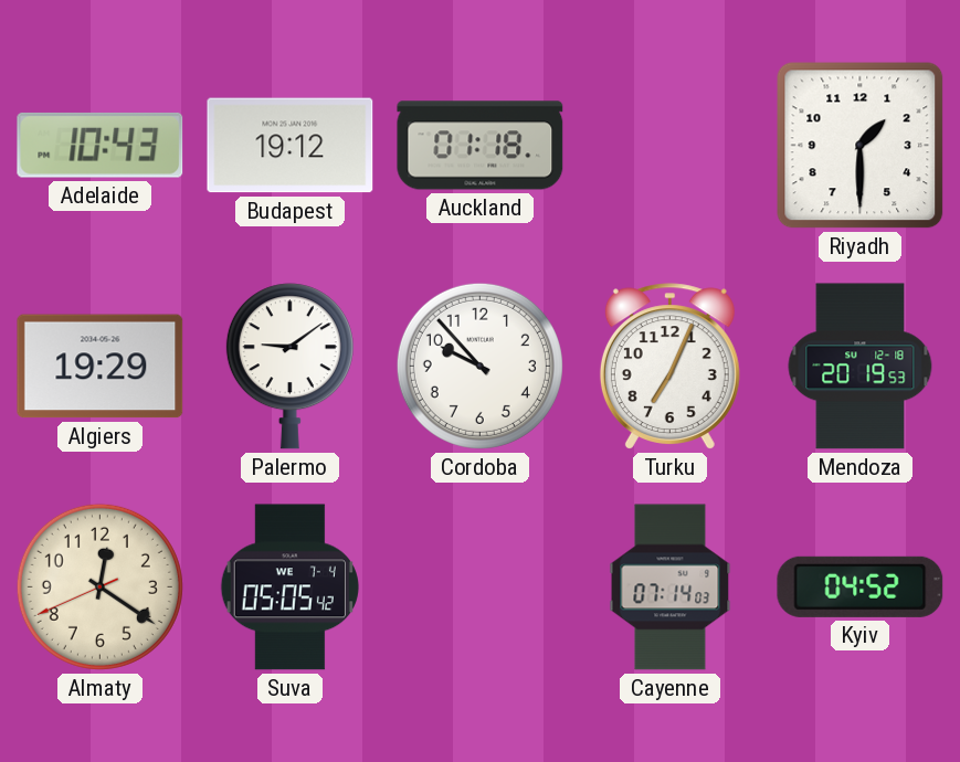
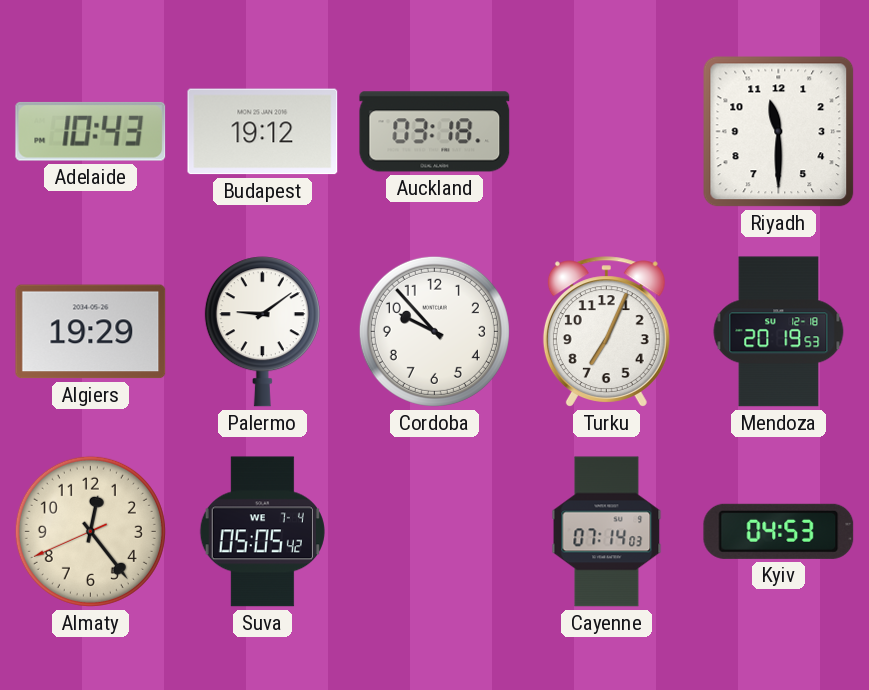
Auckland: 01:18 -> 03:18
Riyadh: 1:30 -> 11:30
Almaty: 12:20 -> 12:23
Kyiv: 04:52 -> 04:53
